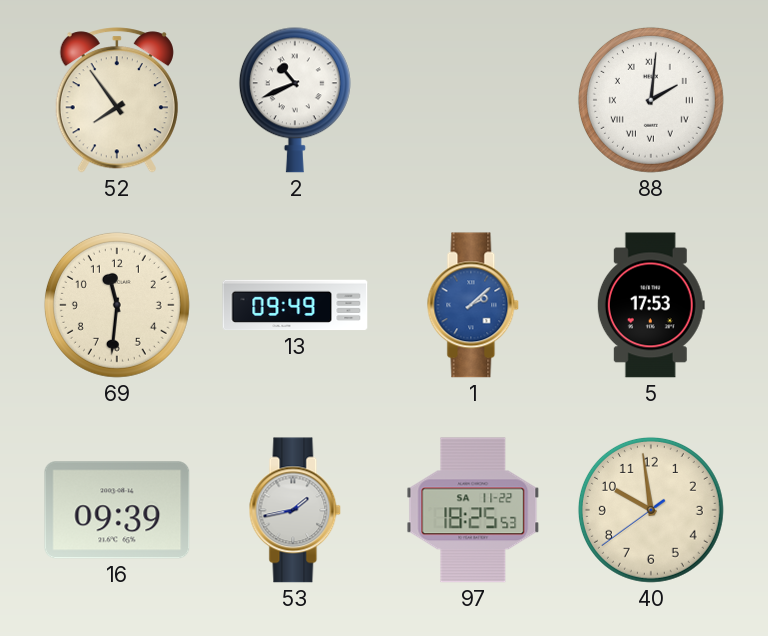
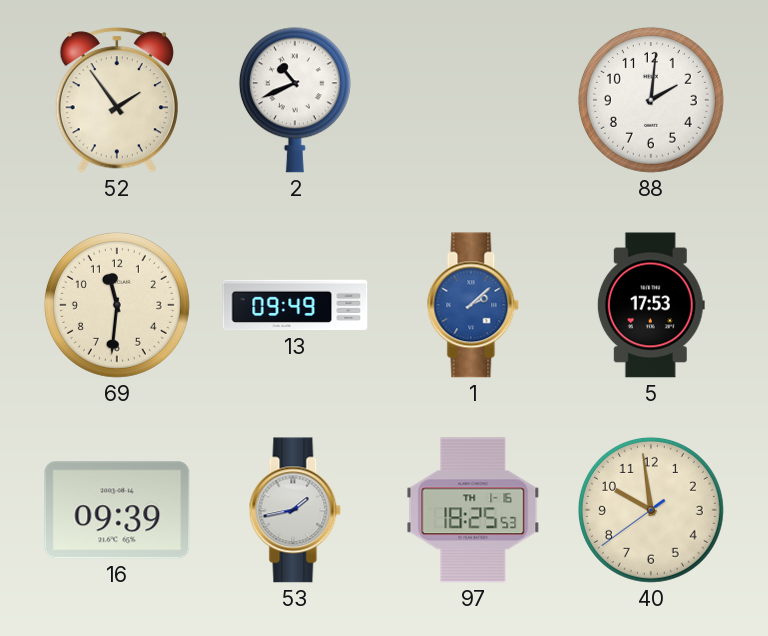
52: 7:54 -> 1:54
88 numerals: Roman -> Arabic
97 date: SA 11-22 -> TH 1-16
